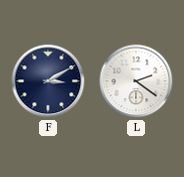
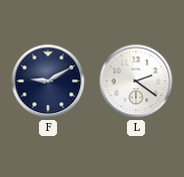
F: 3:10 -> 9:10
